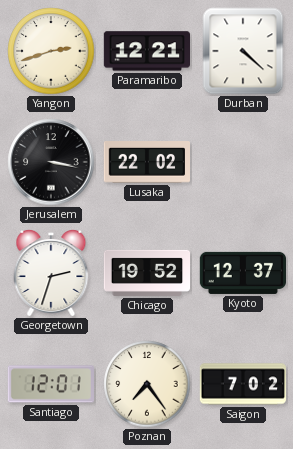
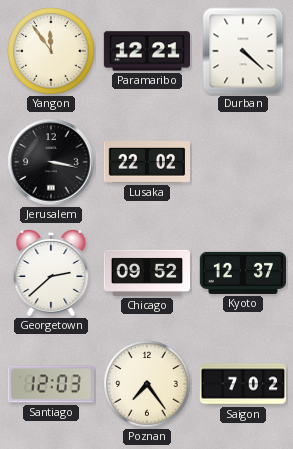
Yangon: 2:42 -> 11:54
Georgetown: 2:33 -> 2:38
Chicago: 19:52 -> 09:52
Santiago: 12:01 -> 12:03
